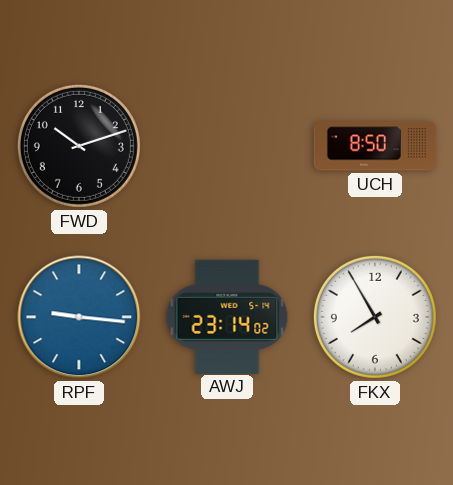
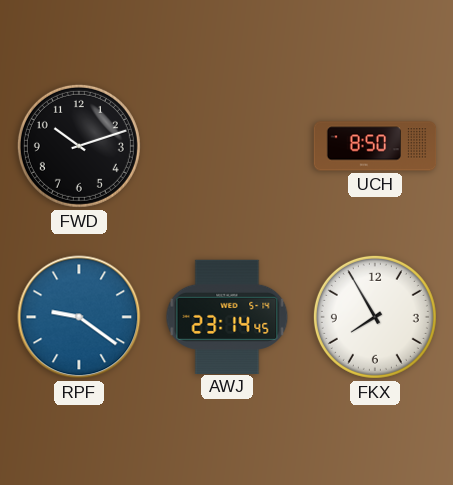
RPF: 9:16 -> 9:21
AWJ: 23:14:02 -> 23:14:45
